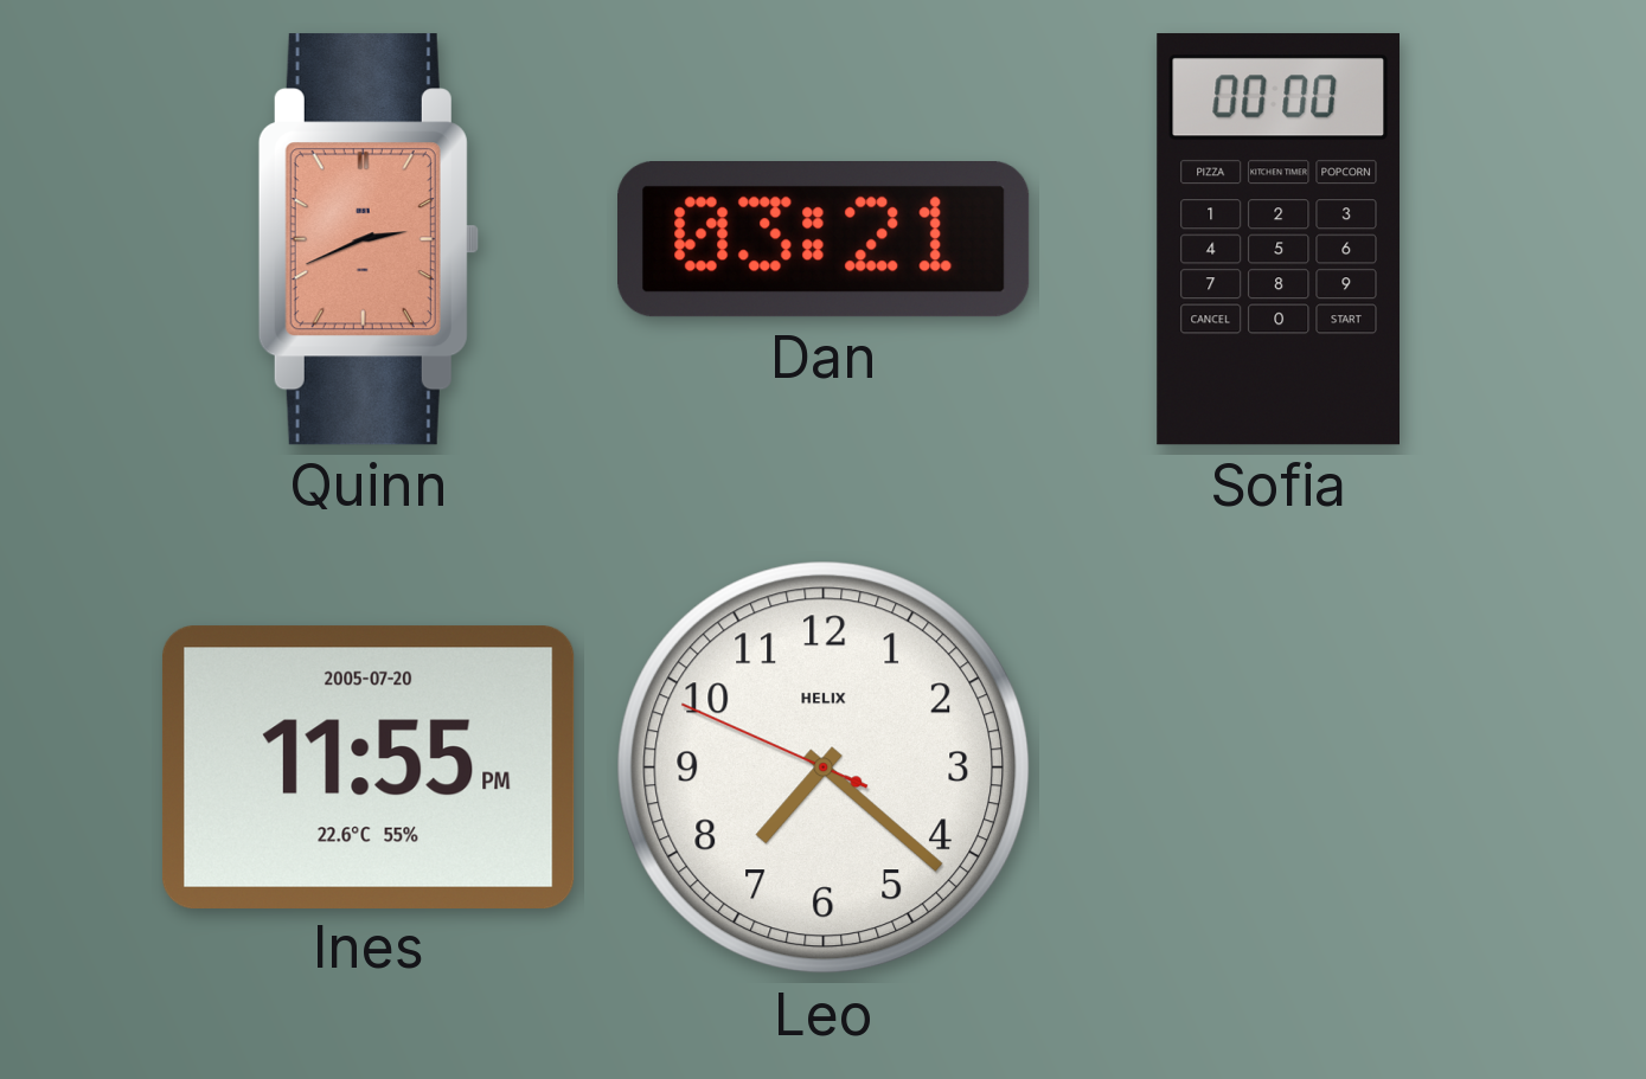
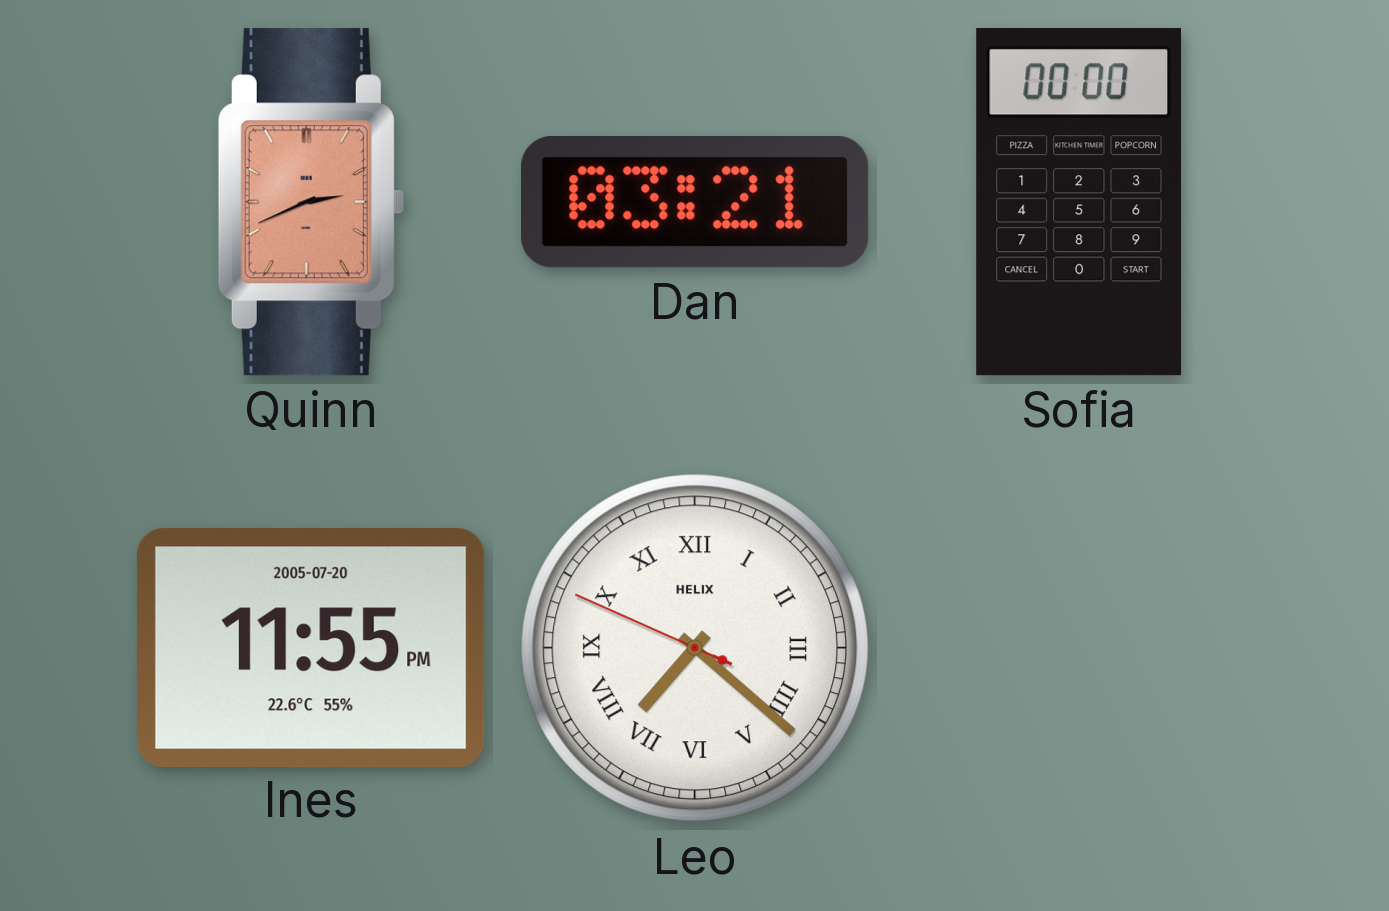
Leo numerals: Arabic -> Roman
